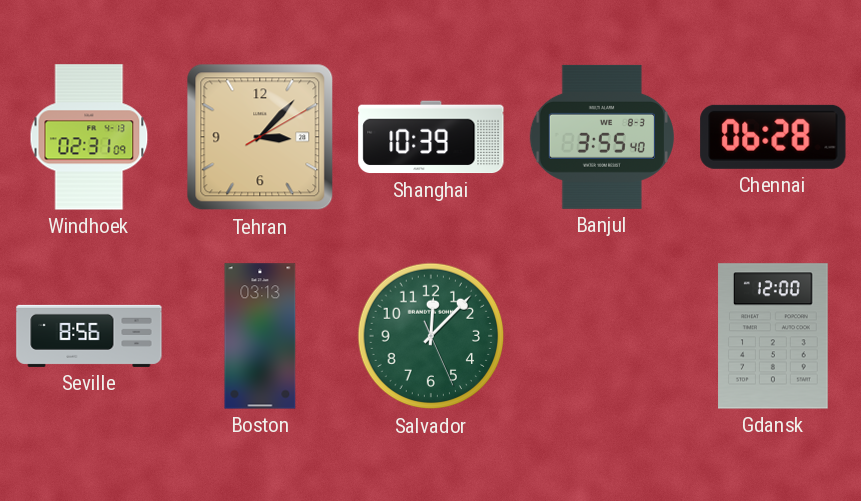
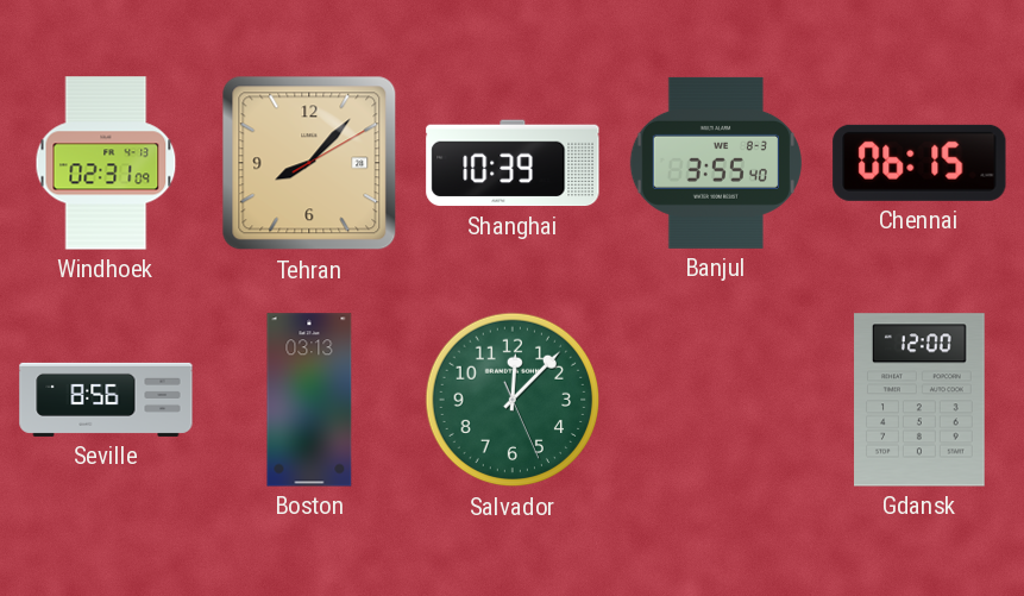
Tehran: 3:07 -> 8:07
Chennai: 06:28 -> 06:15
